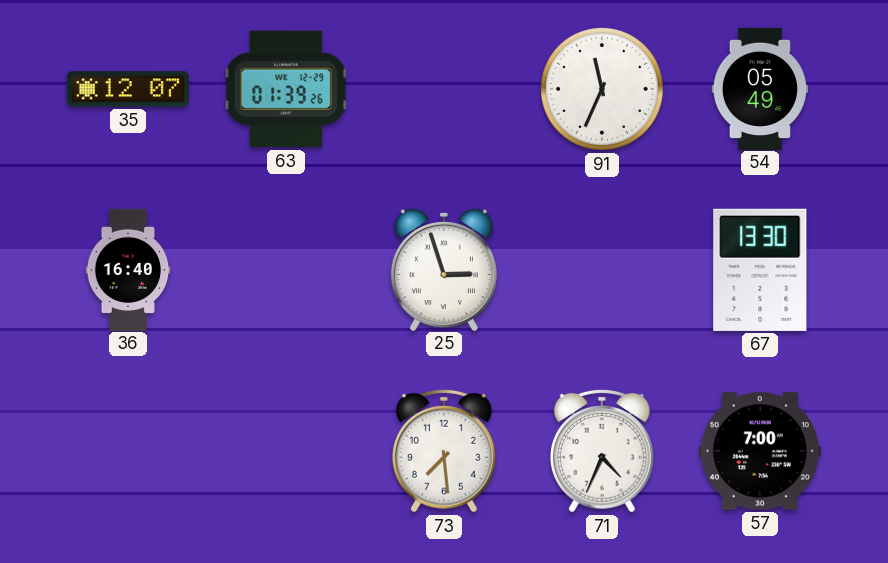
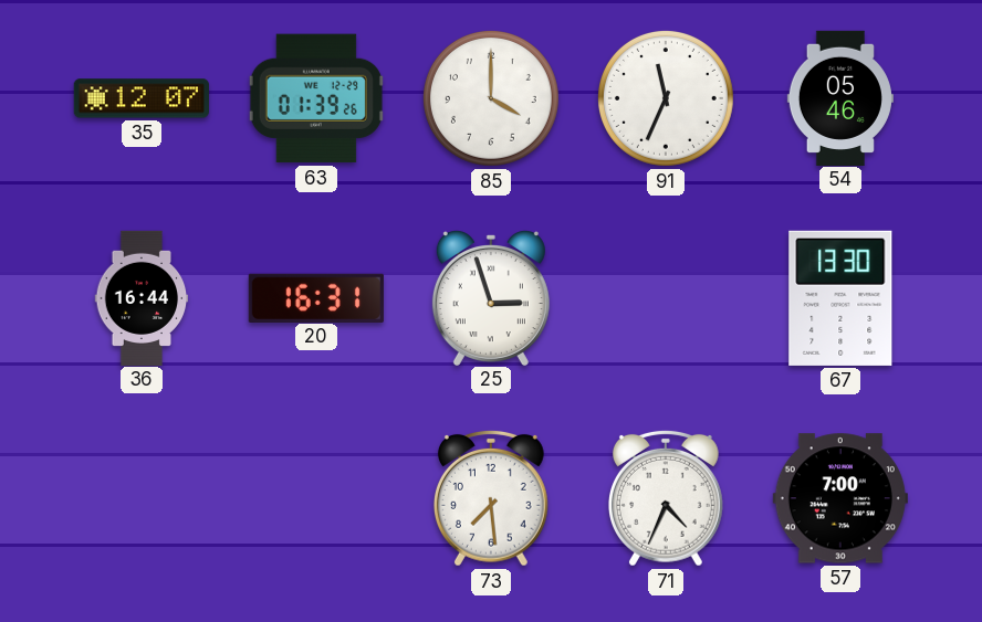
85: none -> 4:00
54: 05:49 -> 05:46
36: 16:40 -> 16:44
20: none -> 16:31
